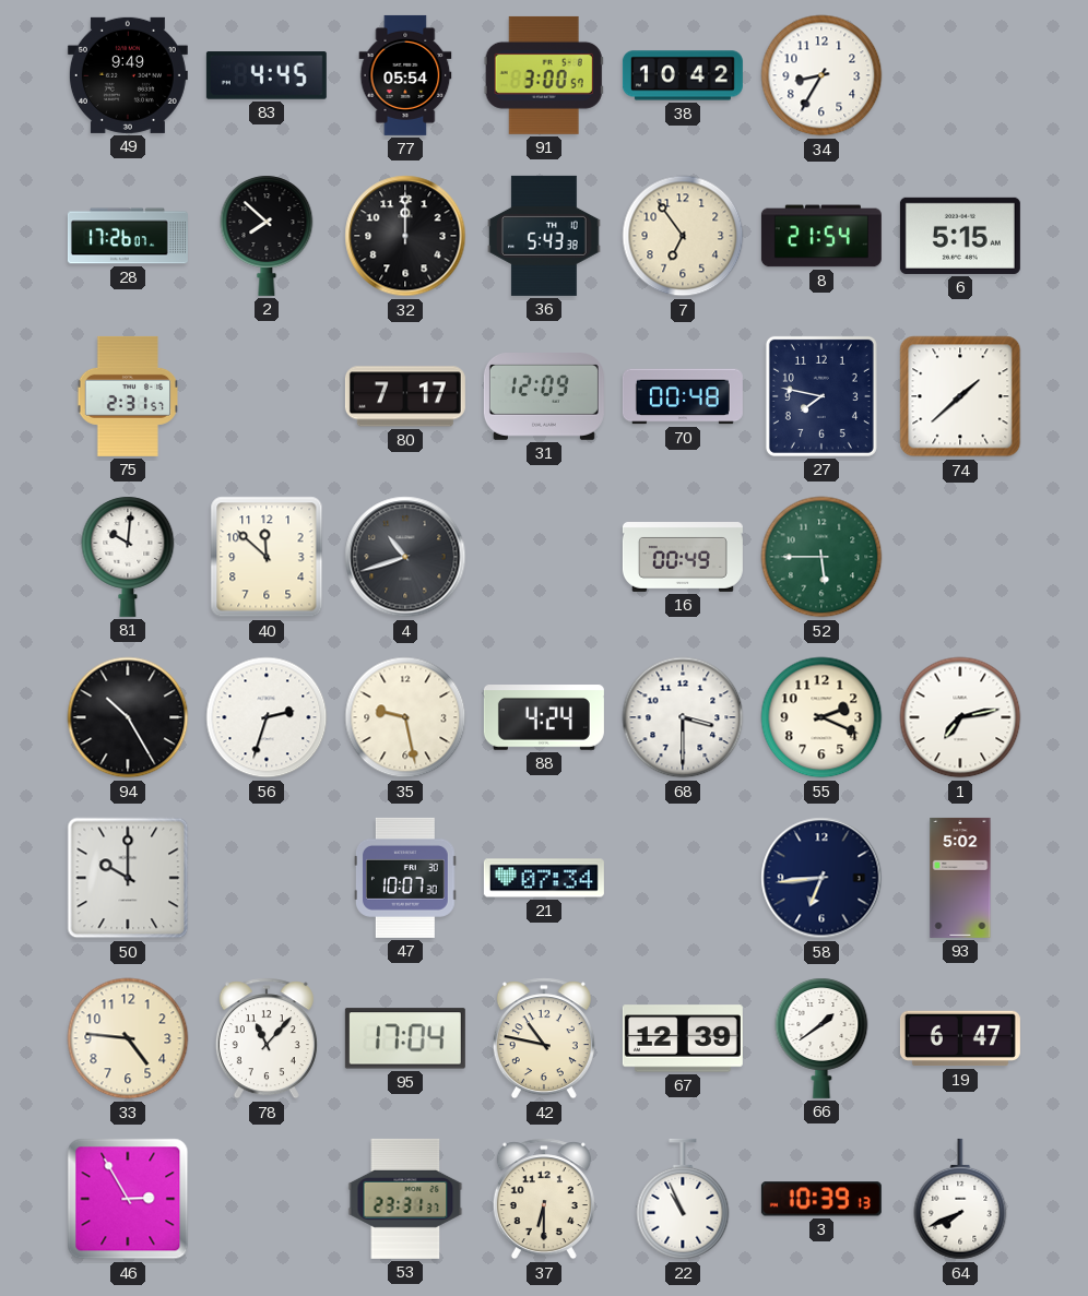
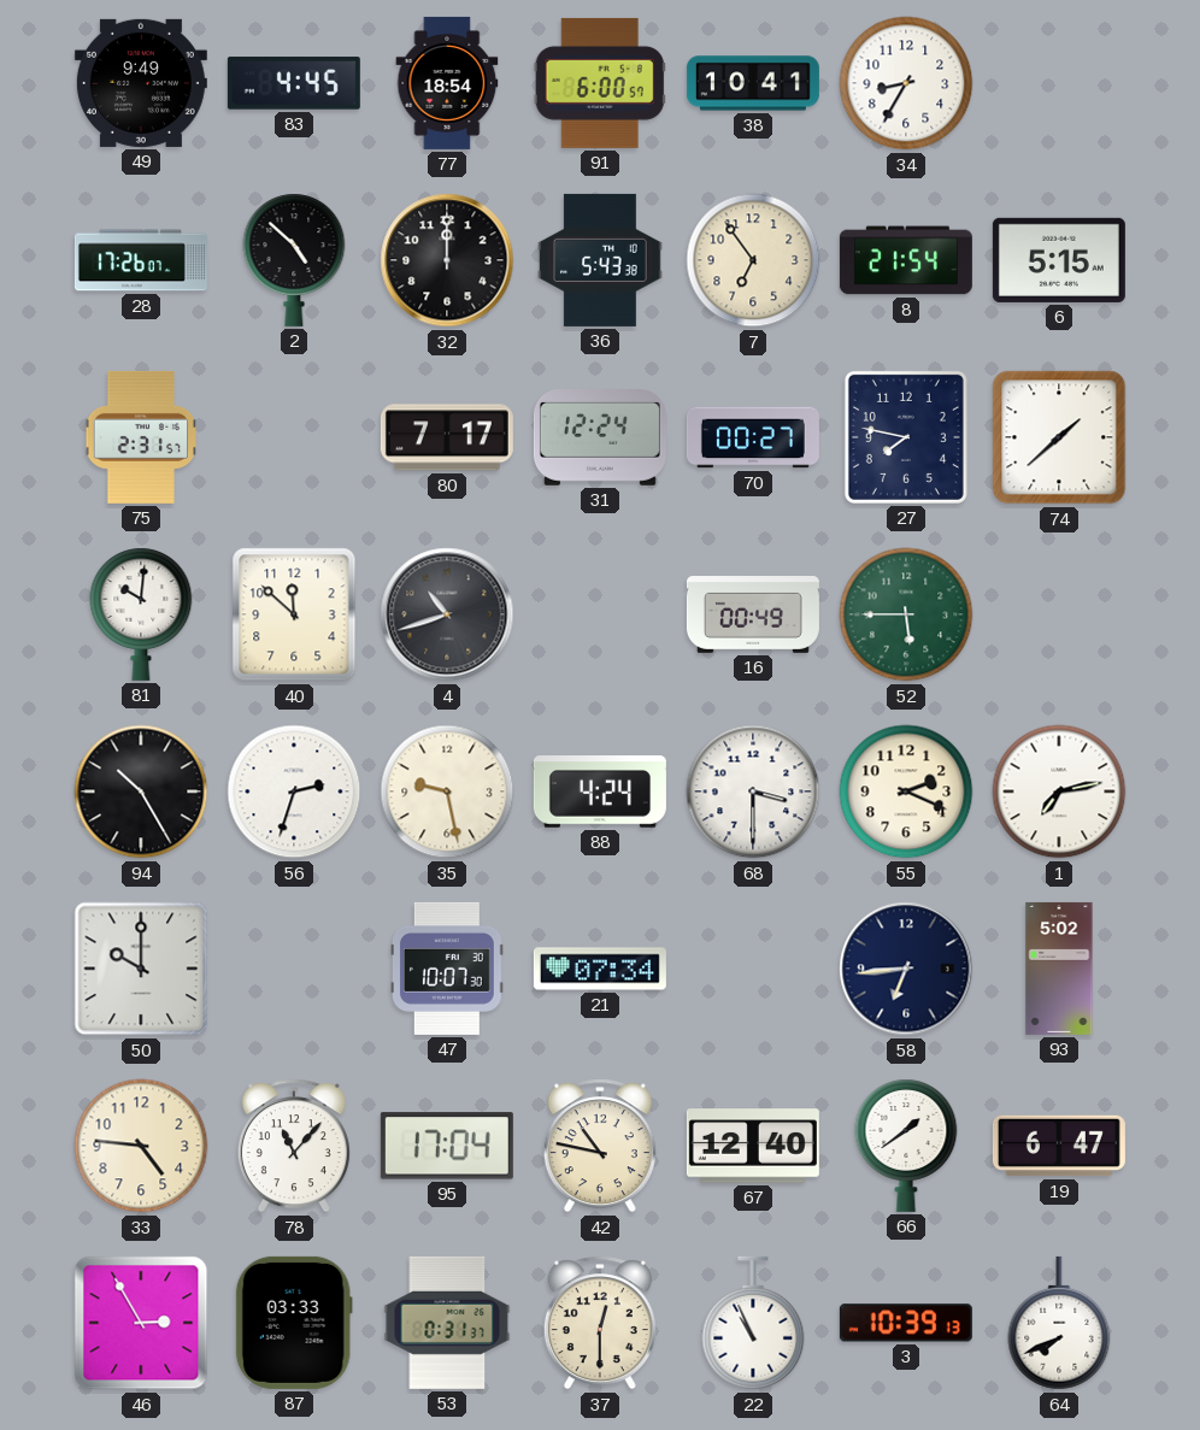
77: 05:54 -> 18:54
91: 3:00 -> 6:00
38: 10:42 -> 10:41
2: 7:52 -> 4:52
31: 12:09 -> 12:24
70: 00:48 -> 00:27
67: 12:39 -> 12:40
87: none -> 03:33
53: 23:31 -> 0:31
37: 6:30 -> 12:30
